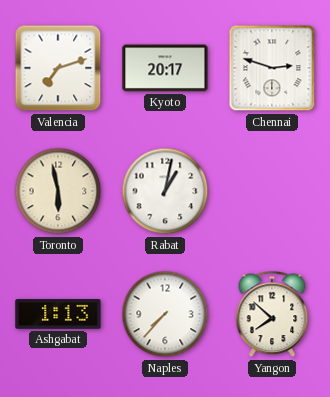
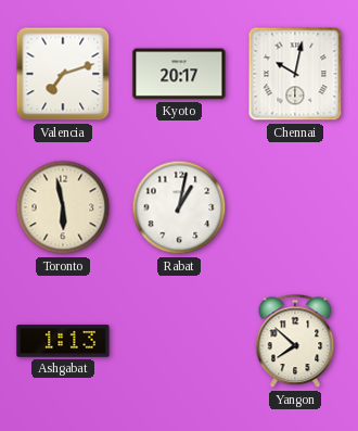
Chennai: 2:48 -> 10:02
Naples: 7:37 -> none
